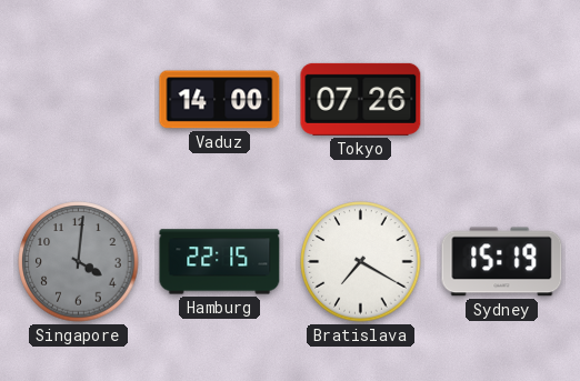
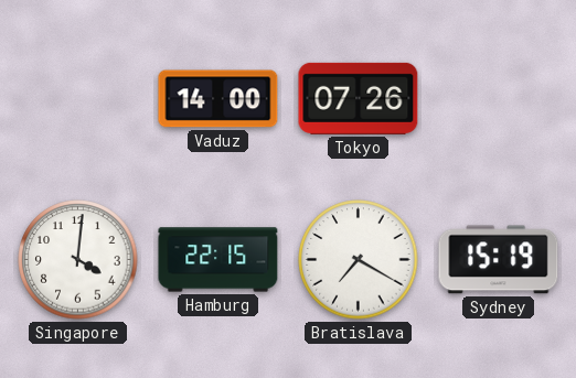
Singapore dial: grey -> white
